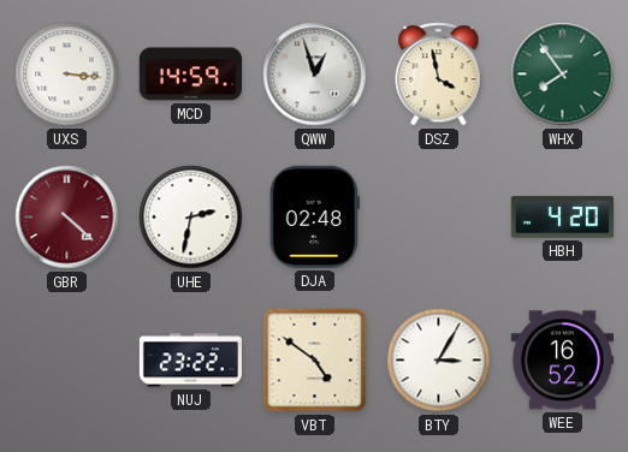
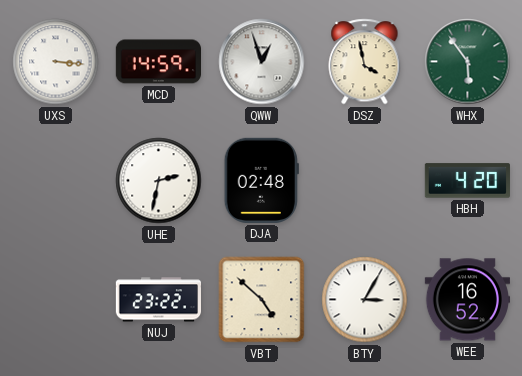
WHX: 7:54 -> 5:54
GBR: 4:22 -> none
VBT: 4:51 -> 4:52
